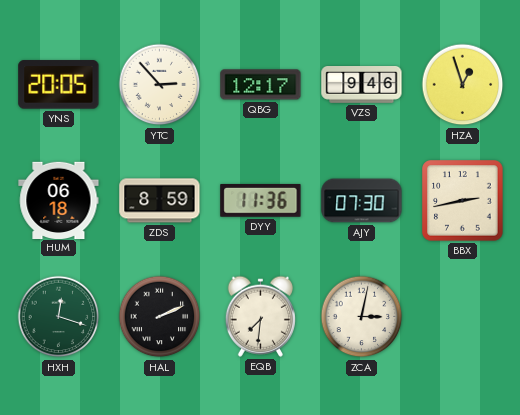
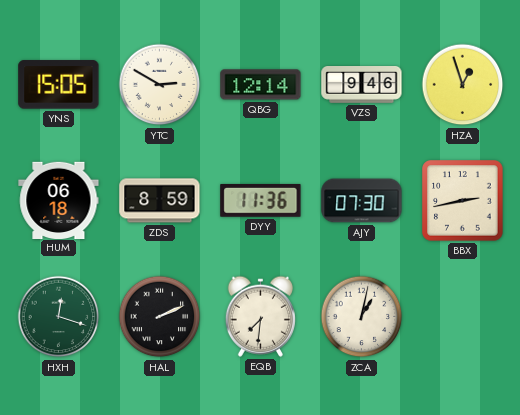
YNS: 20:05 -> 15:05
YTC: 2:53 -> 2:50
QBG: 12:17 -> 12:14
ZCA: 3:02 -> 1:02
